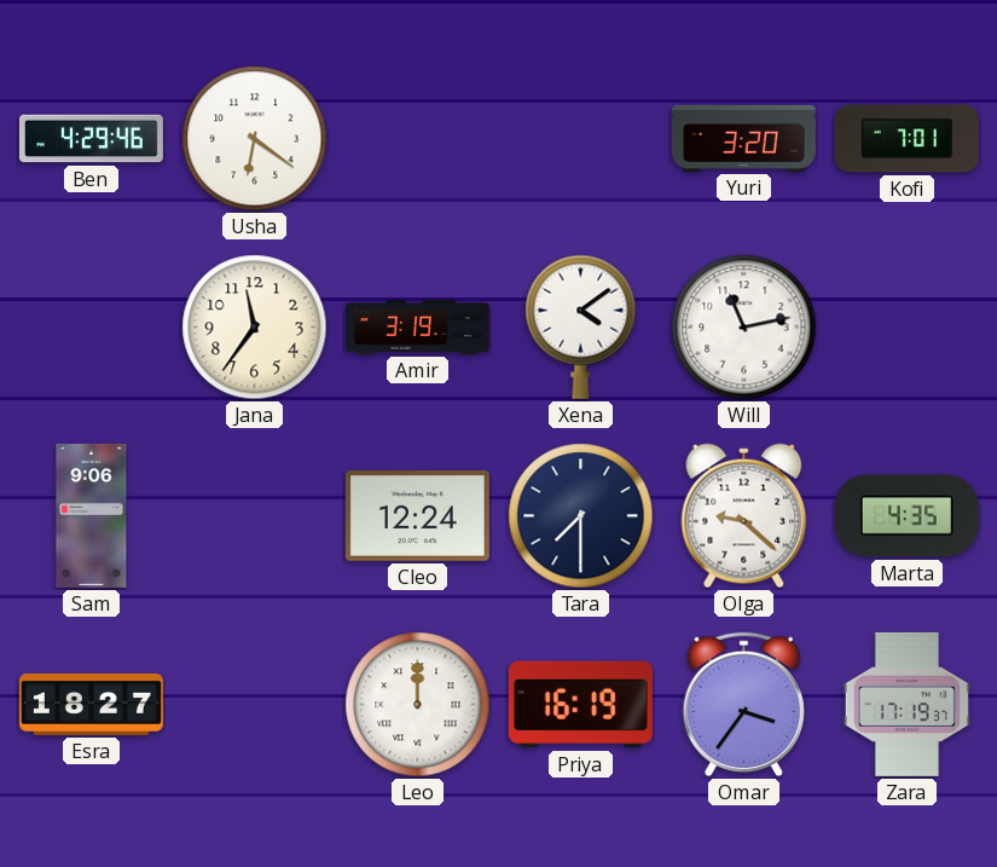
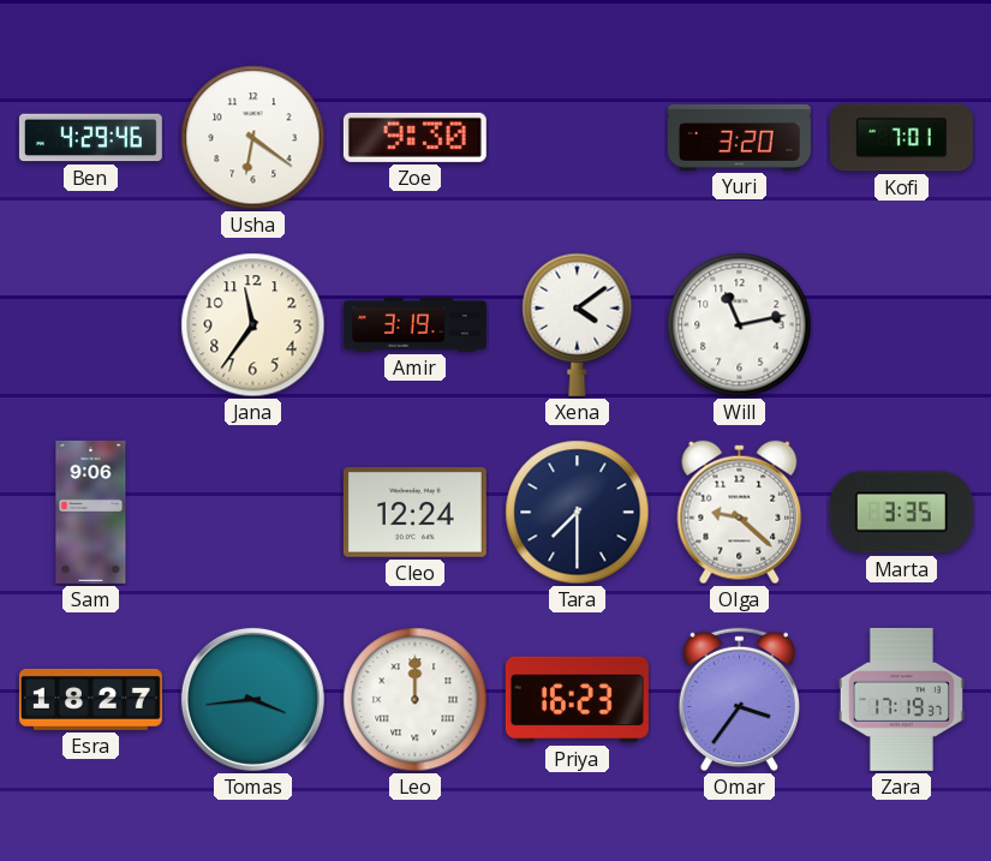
Zoe: none -> 9:30
Marta: 4:35 -> 3:35
Tomas: none -> 3:44
Priya: 16:19 -> 16:23
